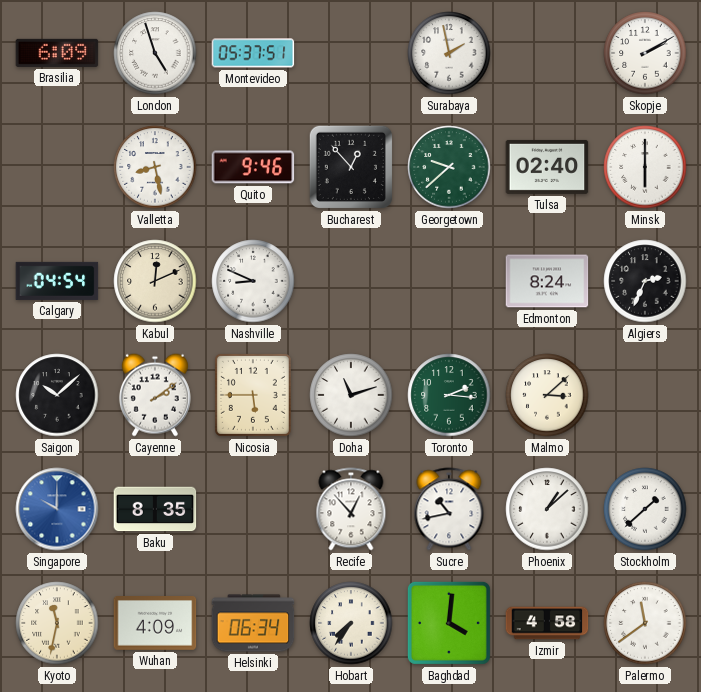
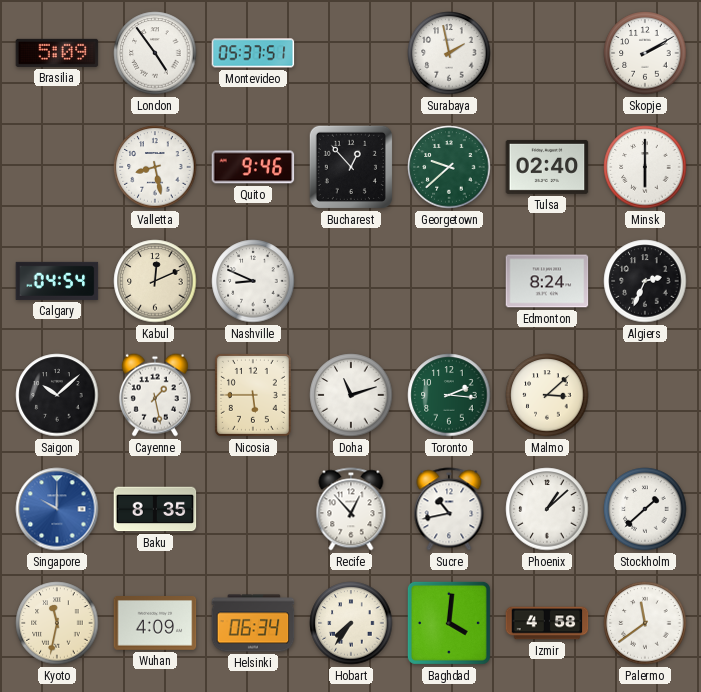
Brasilia: 6:09 -> 5:09
London: 4:57 -> 4:54
Cayenne: 2:09 -> 1:28
